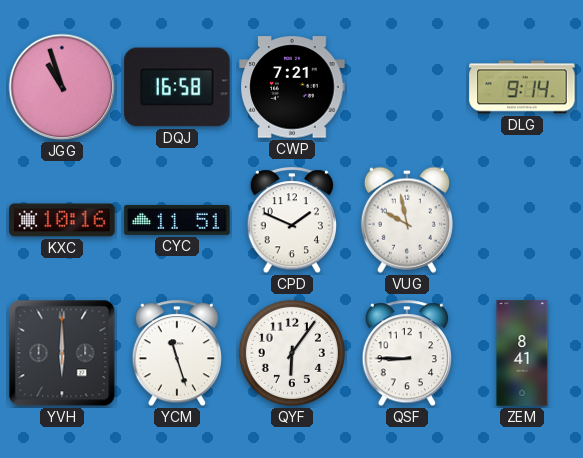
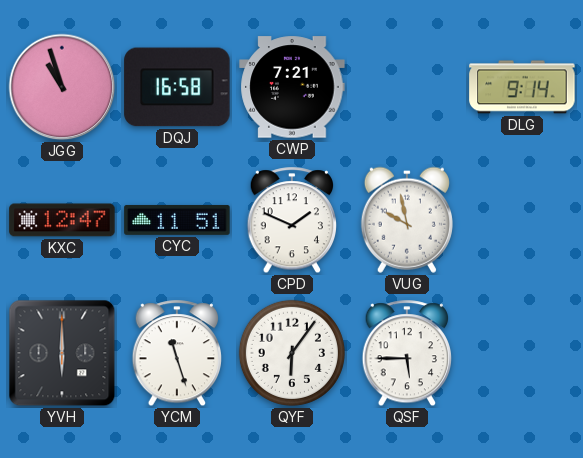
KXC: 10:16 -> 12:47
QSF: 8:45 -> 5:45
ZEM: 8:41 -> none
